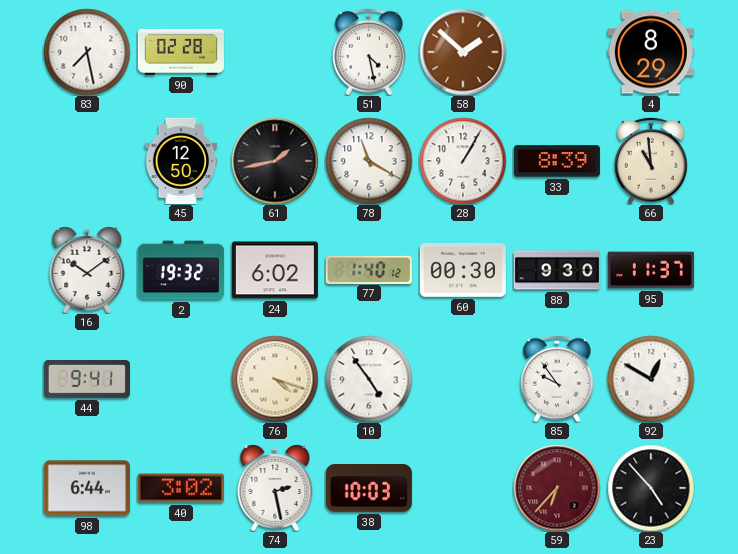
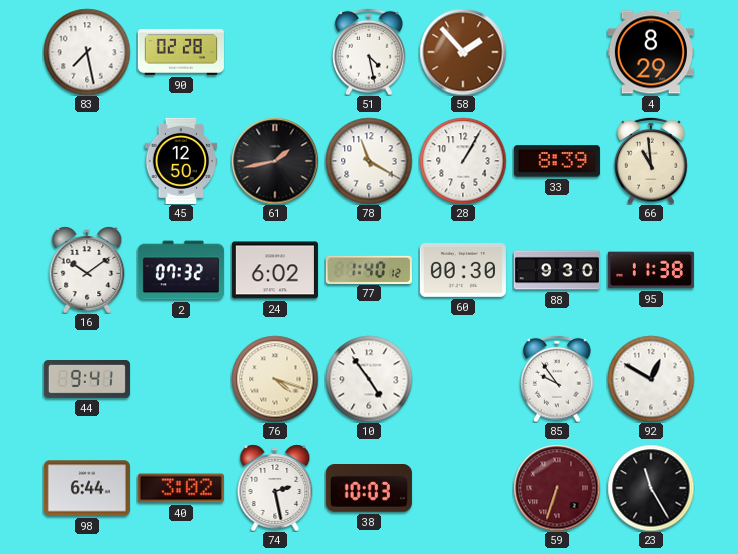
58: 1:52 -> 1:53
2: 19:32 -> 07:32
95: 11:37 -> 11:38
59: 6:37 -> 6:33
23: 4:53 -> 11:25
